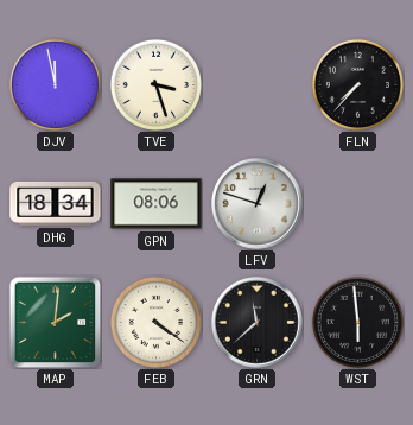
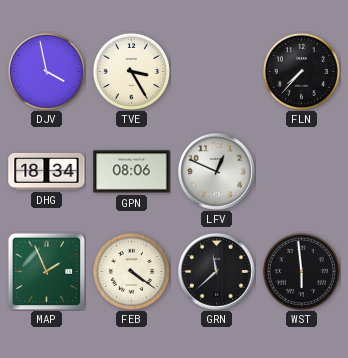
DJV: 11:58 -> 3:58
TVE: 3:27 -> 3:25
LFV: 12:48 -> 12:49
MAP: 2:01 -> 1:56
